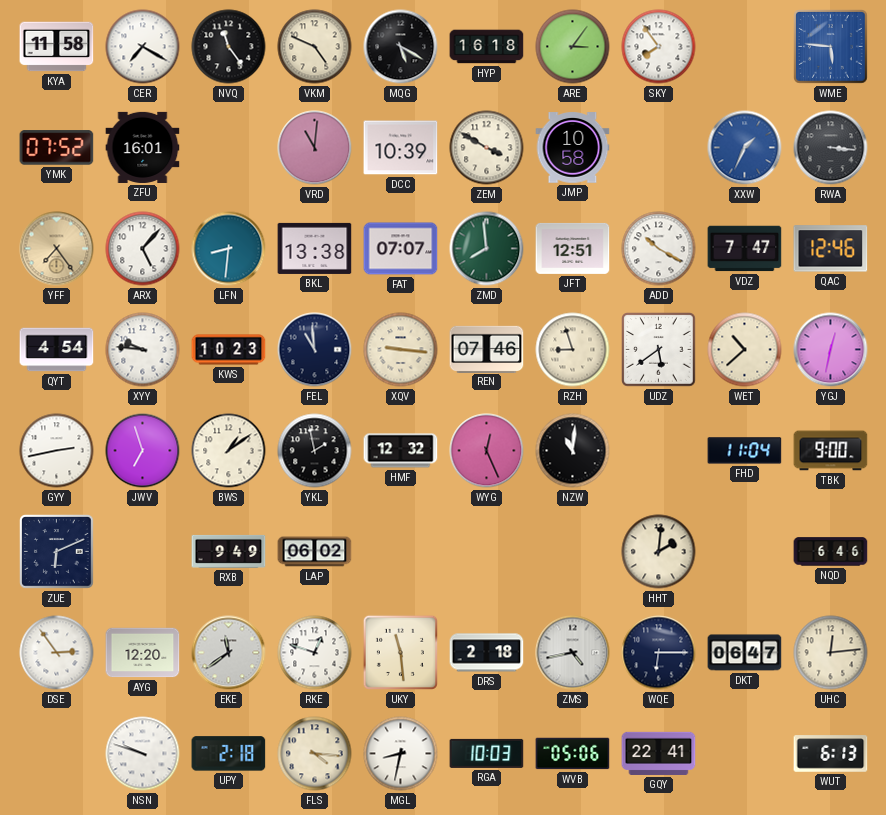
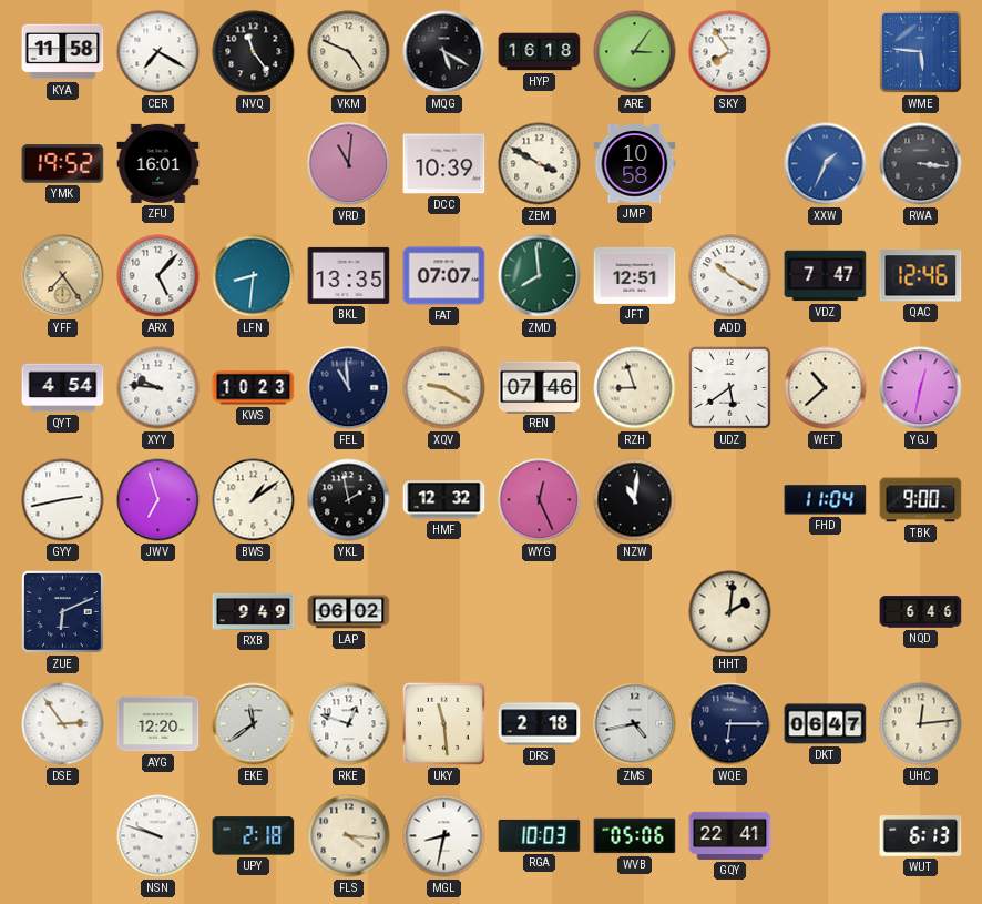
YMK: 07:52 -> 19:52
BKL: 13:38 -> 13:35
XQV: 9:16 -> 9:20
